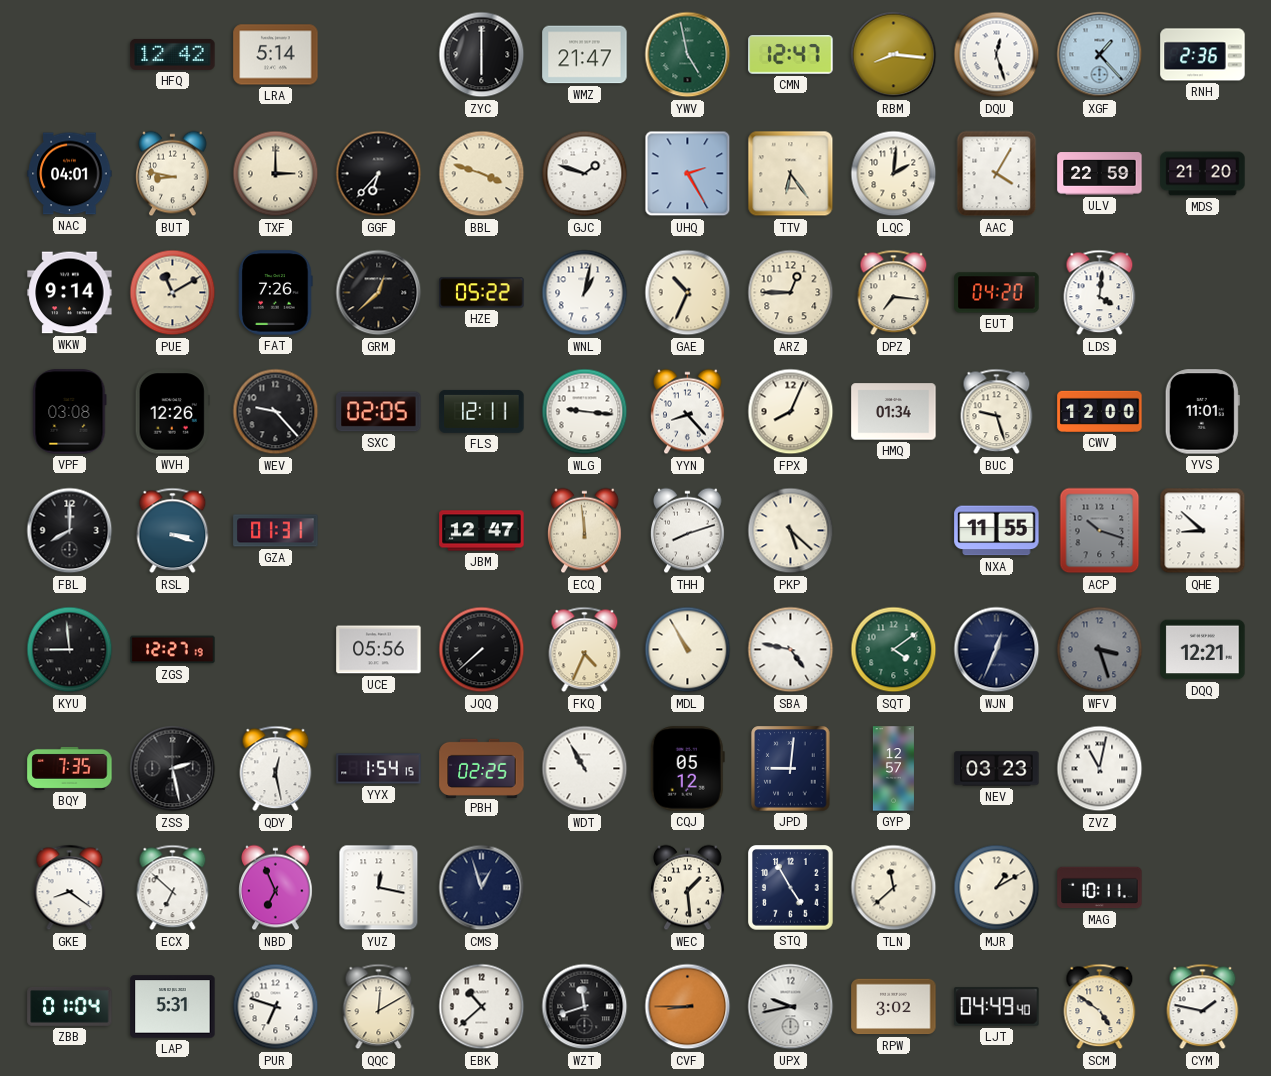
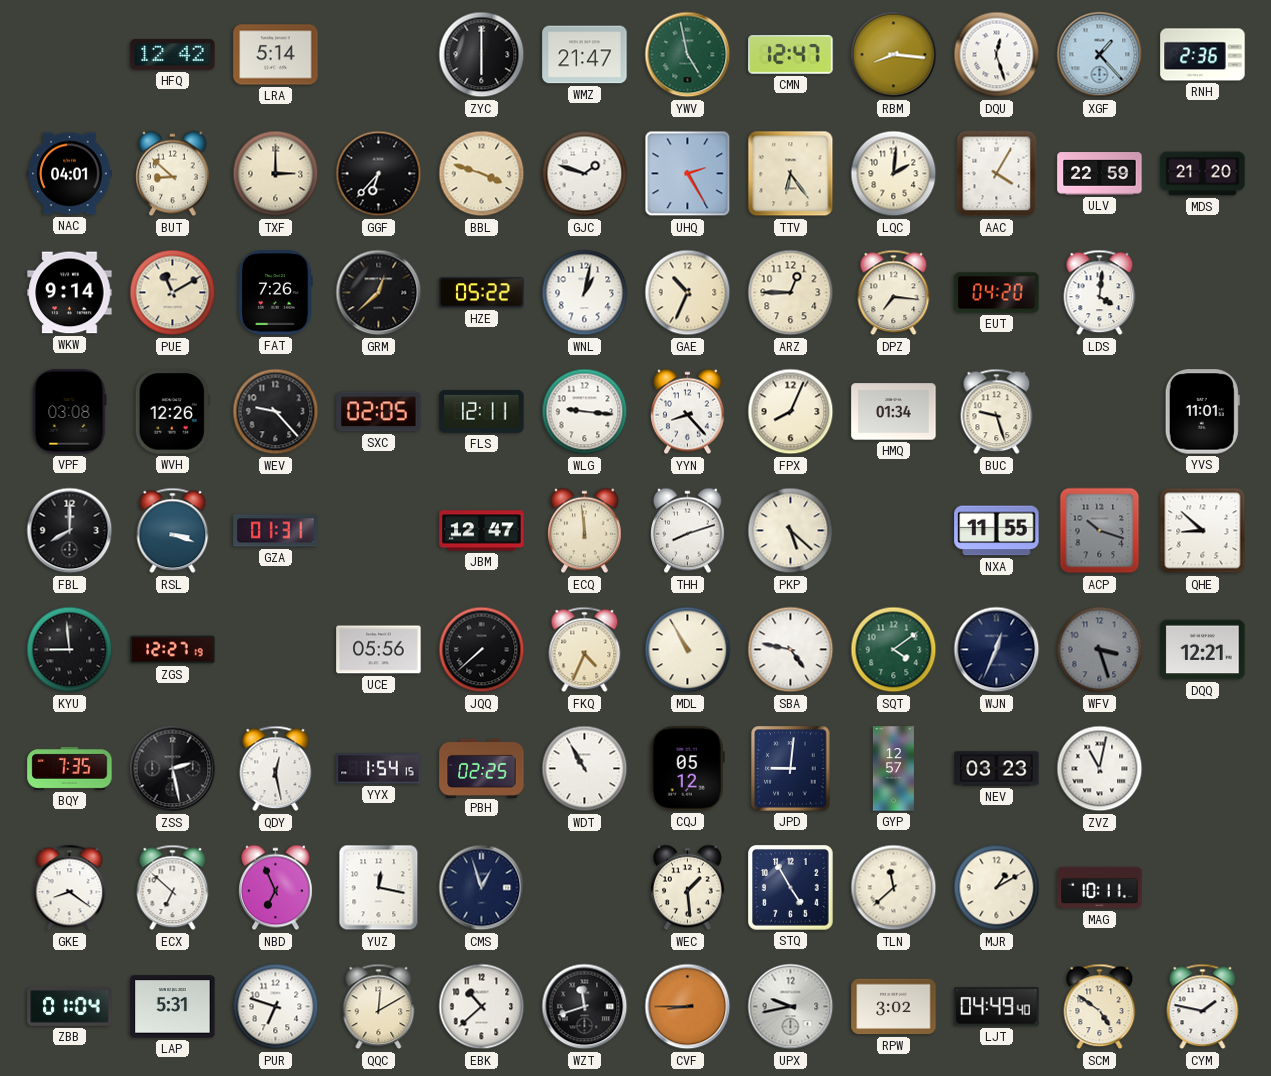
BUT: 8:47 -> 8:52
CWV: 12:00 -> none
